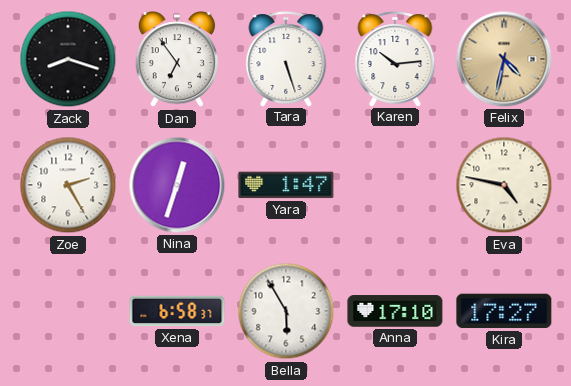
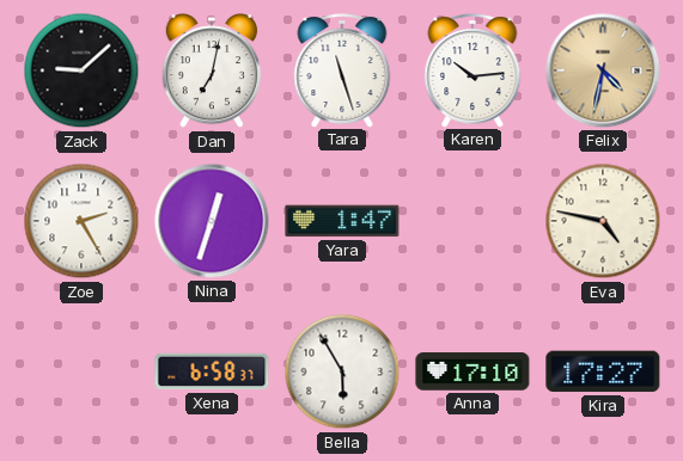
Zack: 8:18 -> 9:08
Dan: 6:54 -> 7:02
Tara: 5:27 -> 11:27
